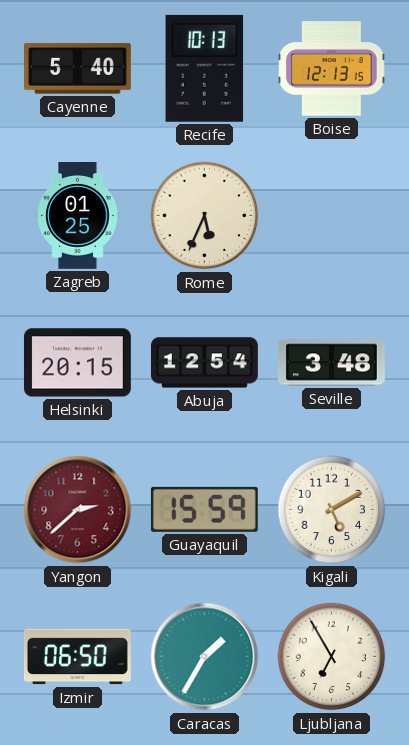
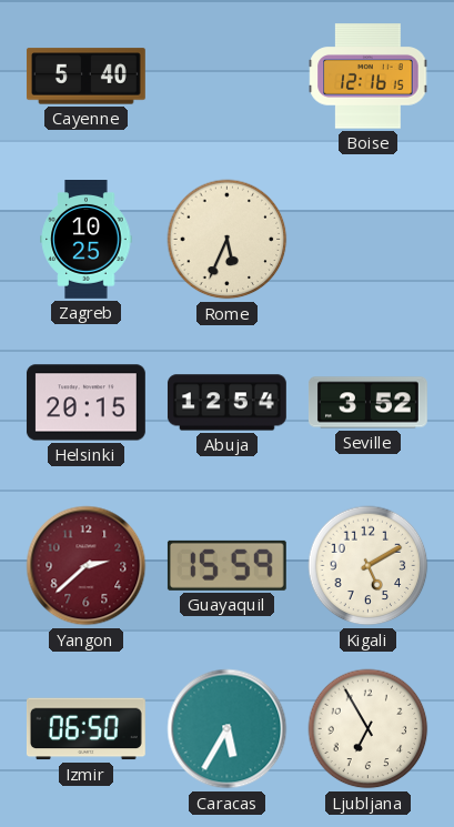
Recife: 10:13 -> none
Boise: 12:13 -> 12:16
Zagreb: 01:25 -> 10:25
Seville: 3:48 -> 3:52
Caracas: 1:35 -> 5:35
